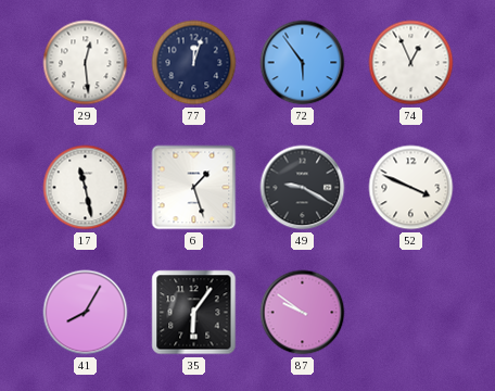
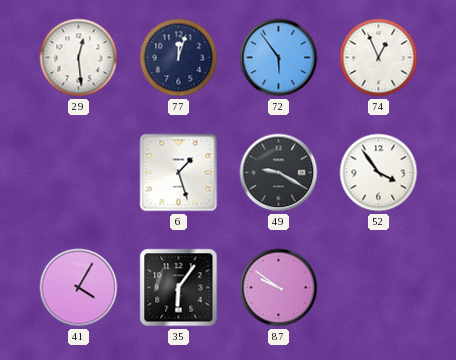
17: 11:28 -> none
52: 3:49 -> 3:54
41: 8:05 -> 4:05
